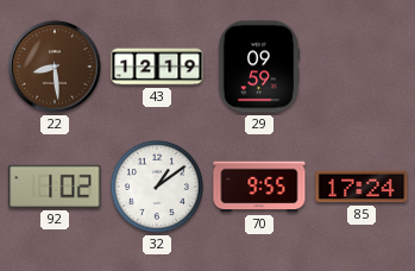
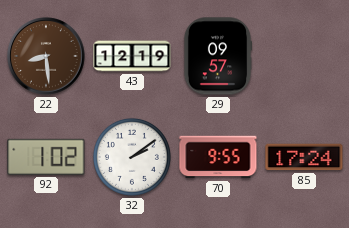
29: 09:59 -> 09:57
32: 1:09 -> 2:09
